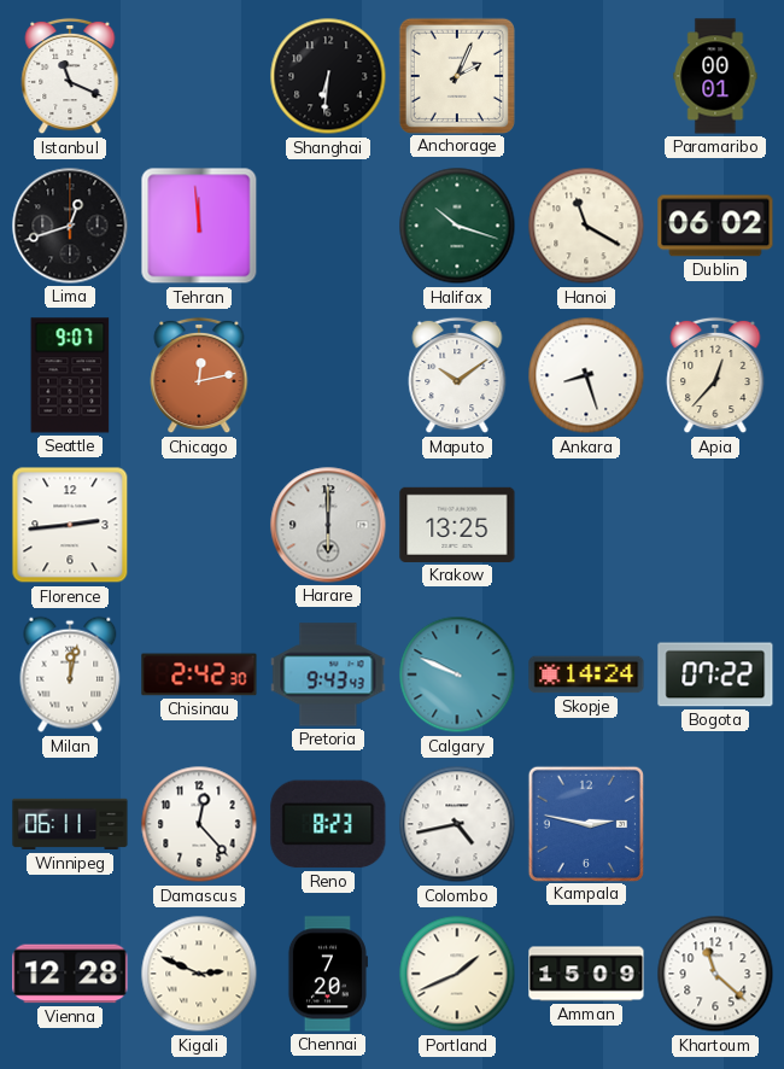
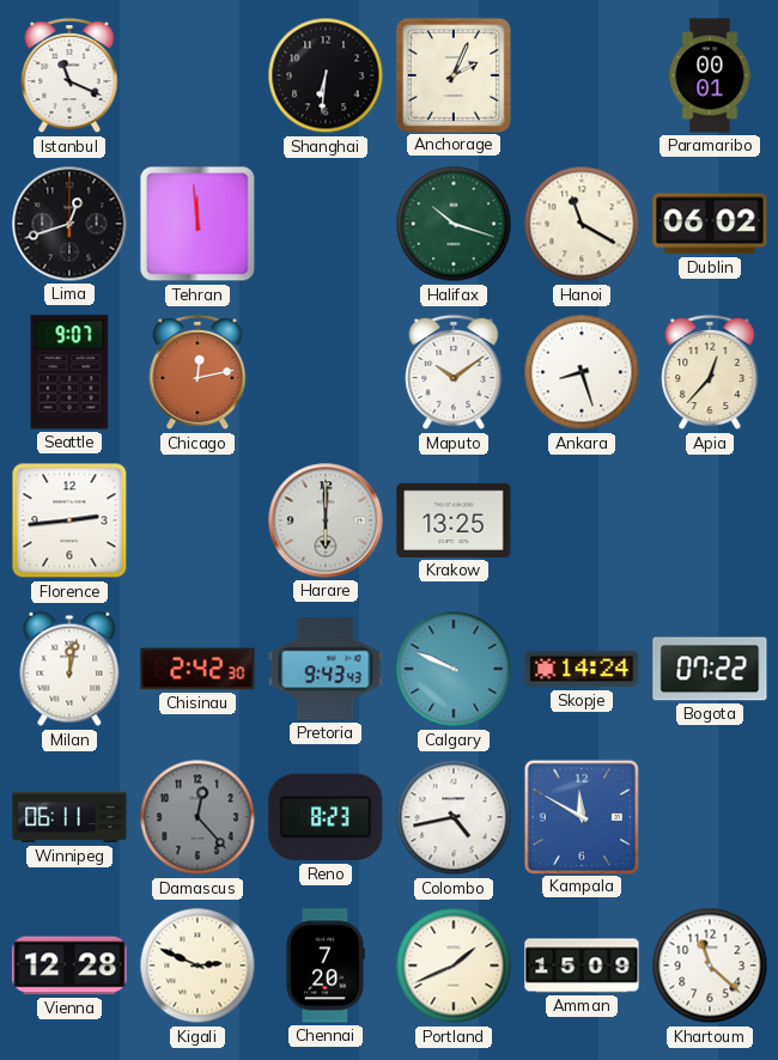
Damascus dial: white -> grey
Kampala: 2:47 -> 11:50
